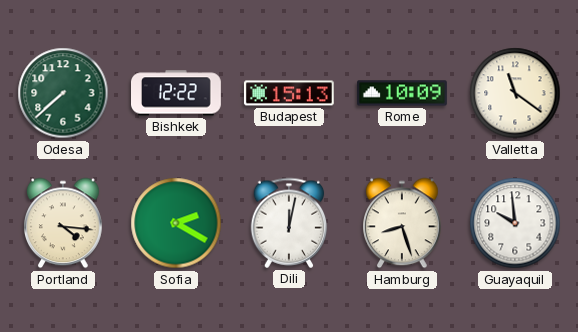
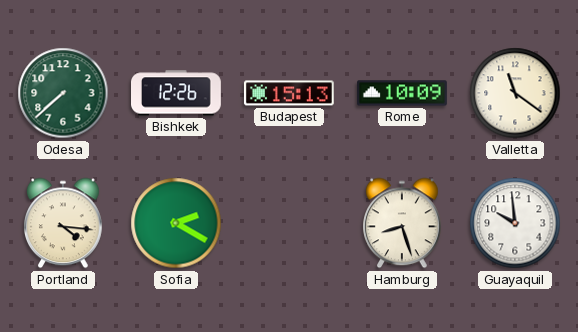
Bishkek: 12:22 -> 12:26
Dili: 12:02 -> none
